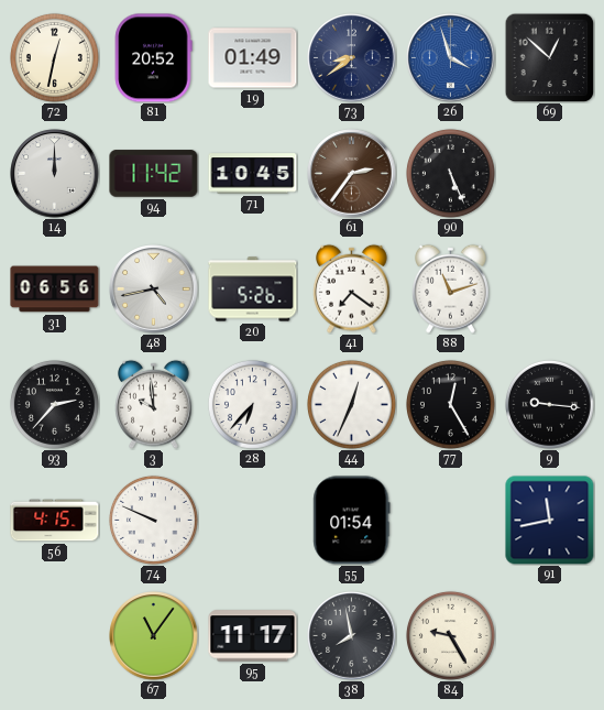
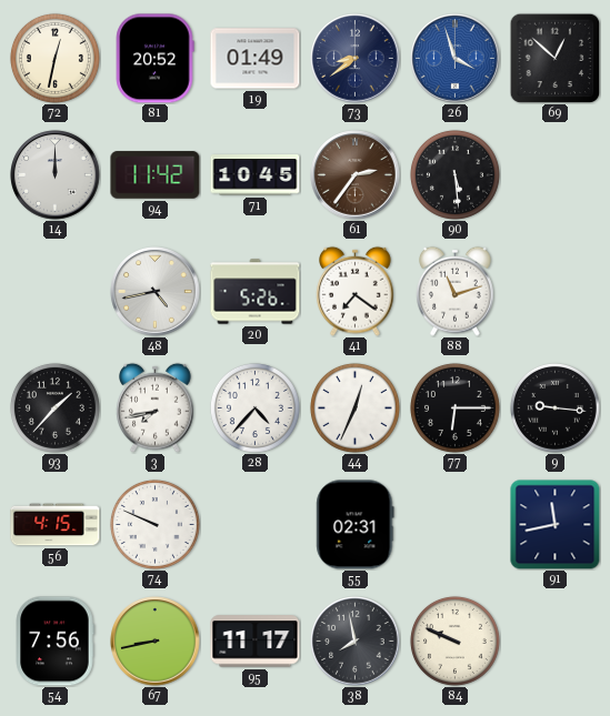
90: 5:26 -> 5:29
31: 06:56 -> none
93: 2:37 -> 1:37
3: 9:59 -> 7:43
28: 6:37 -> 4:37
77: 12:25 -> 6:15
55: 01:54 -> 02:31
54: none -> 7:56
67: 11:06 -> 8:43
84: 9:25 -> 9:49
